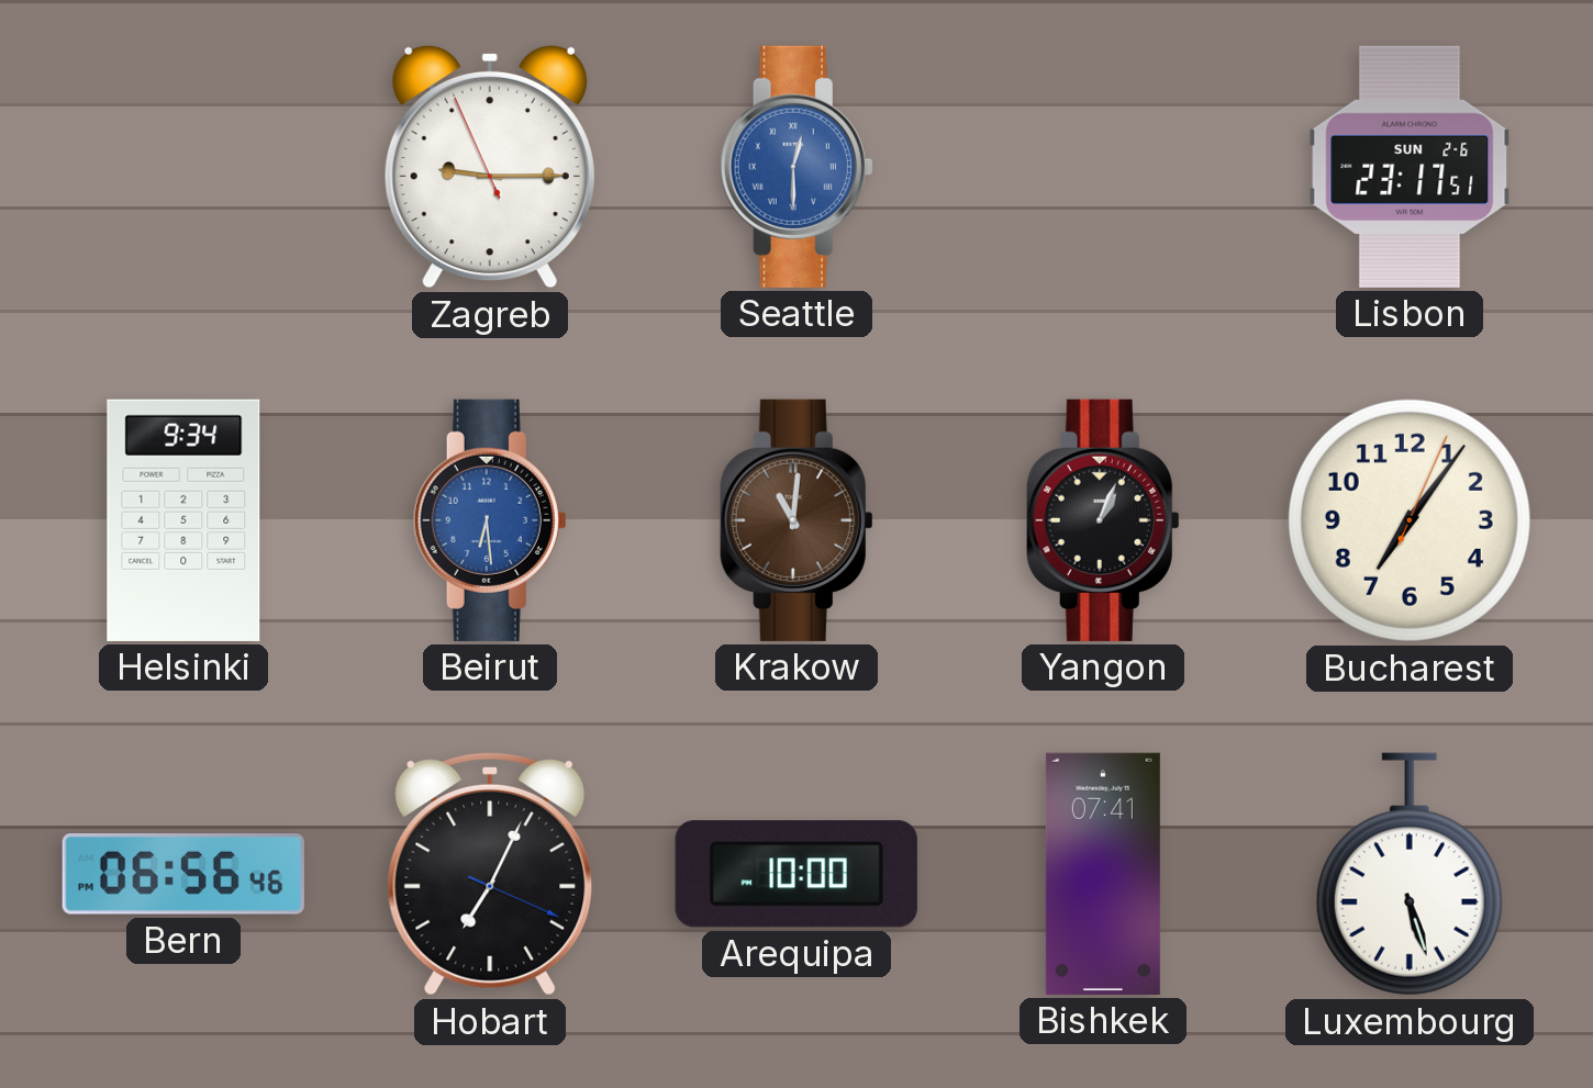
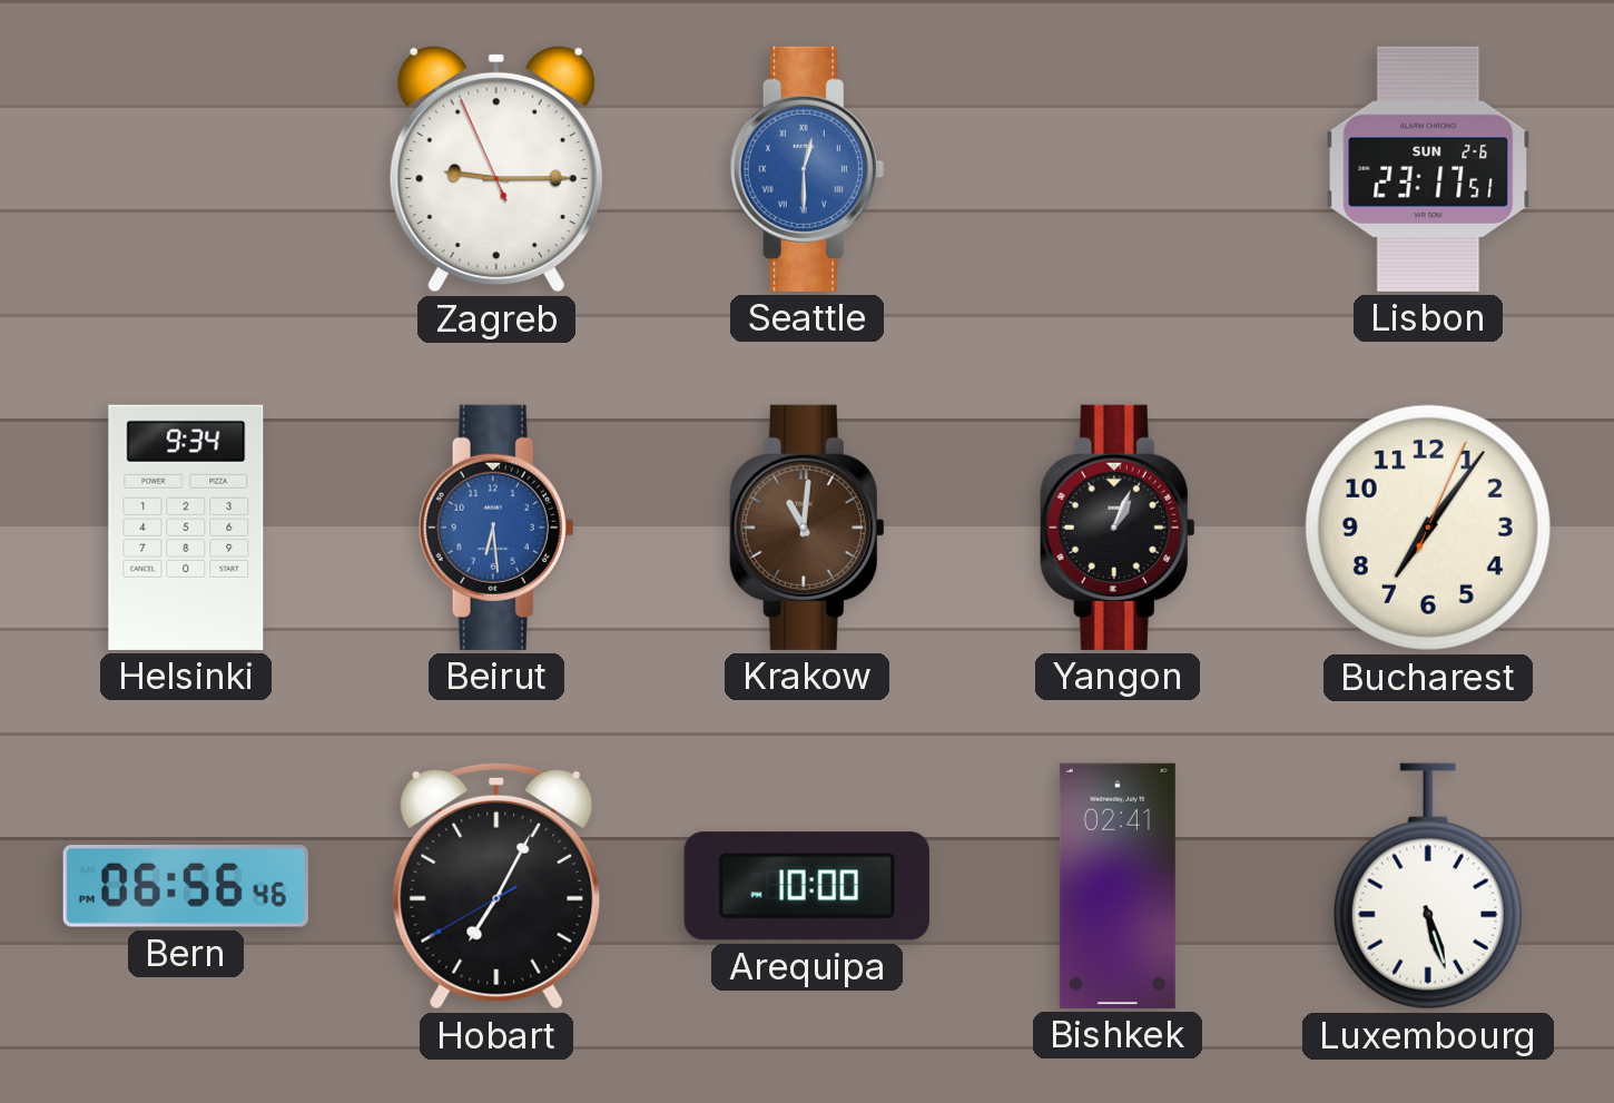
Hobart: 7:04:19 -> 7:04:40
Bishkek: 07:41 -> 02:41
